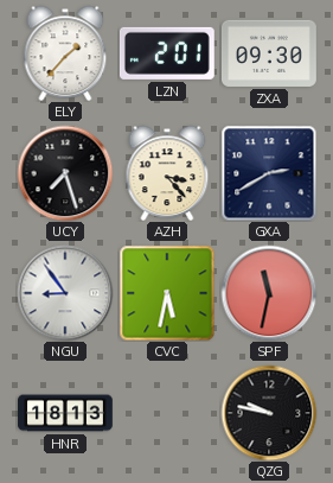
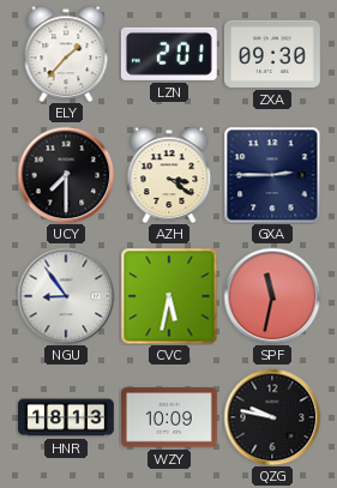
UCY: 7:27 -> 7:30
AZH: 3:23 -> 3:21
GXA: 2:40 -> 2:45
WZY: none -> 10:09
